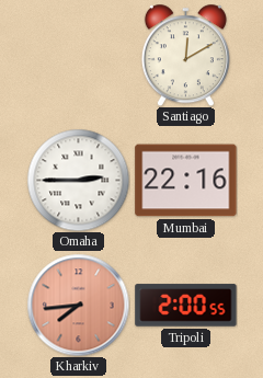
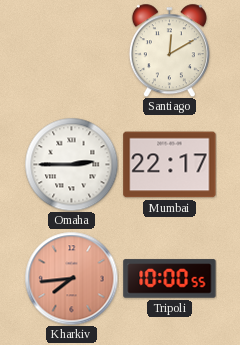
Mumbai: 22:16 -> 22:17
Tripoli: 2:00 -> 10:00
